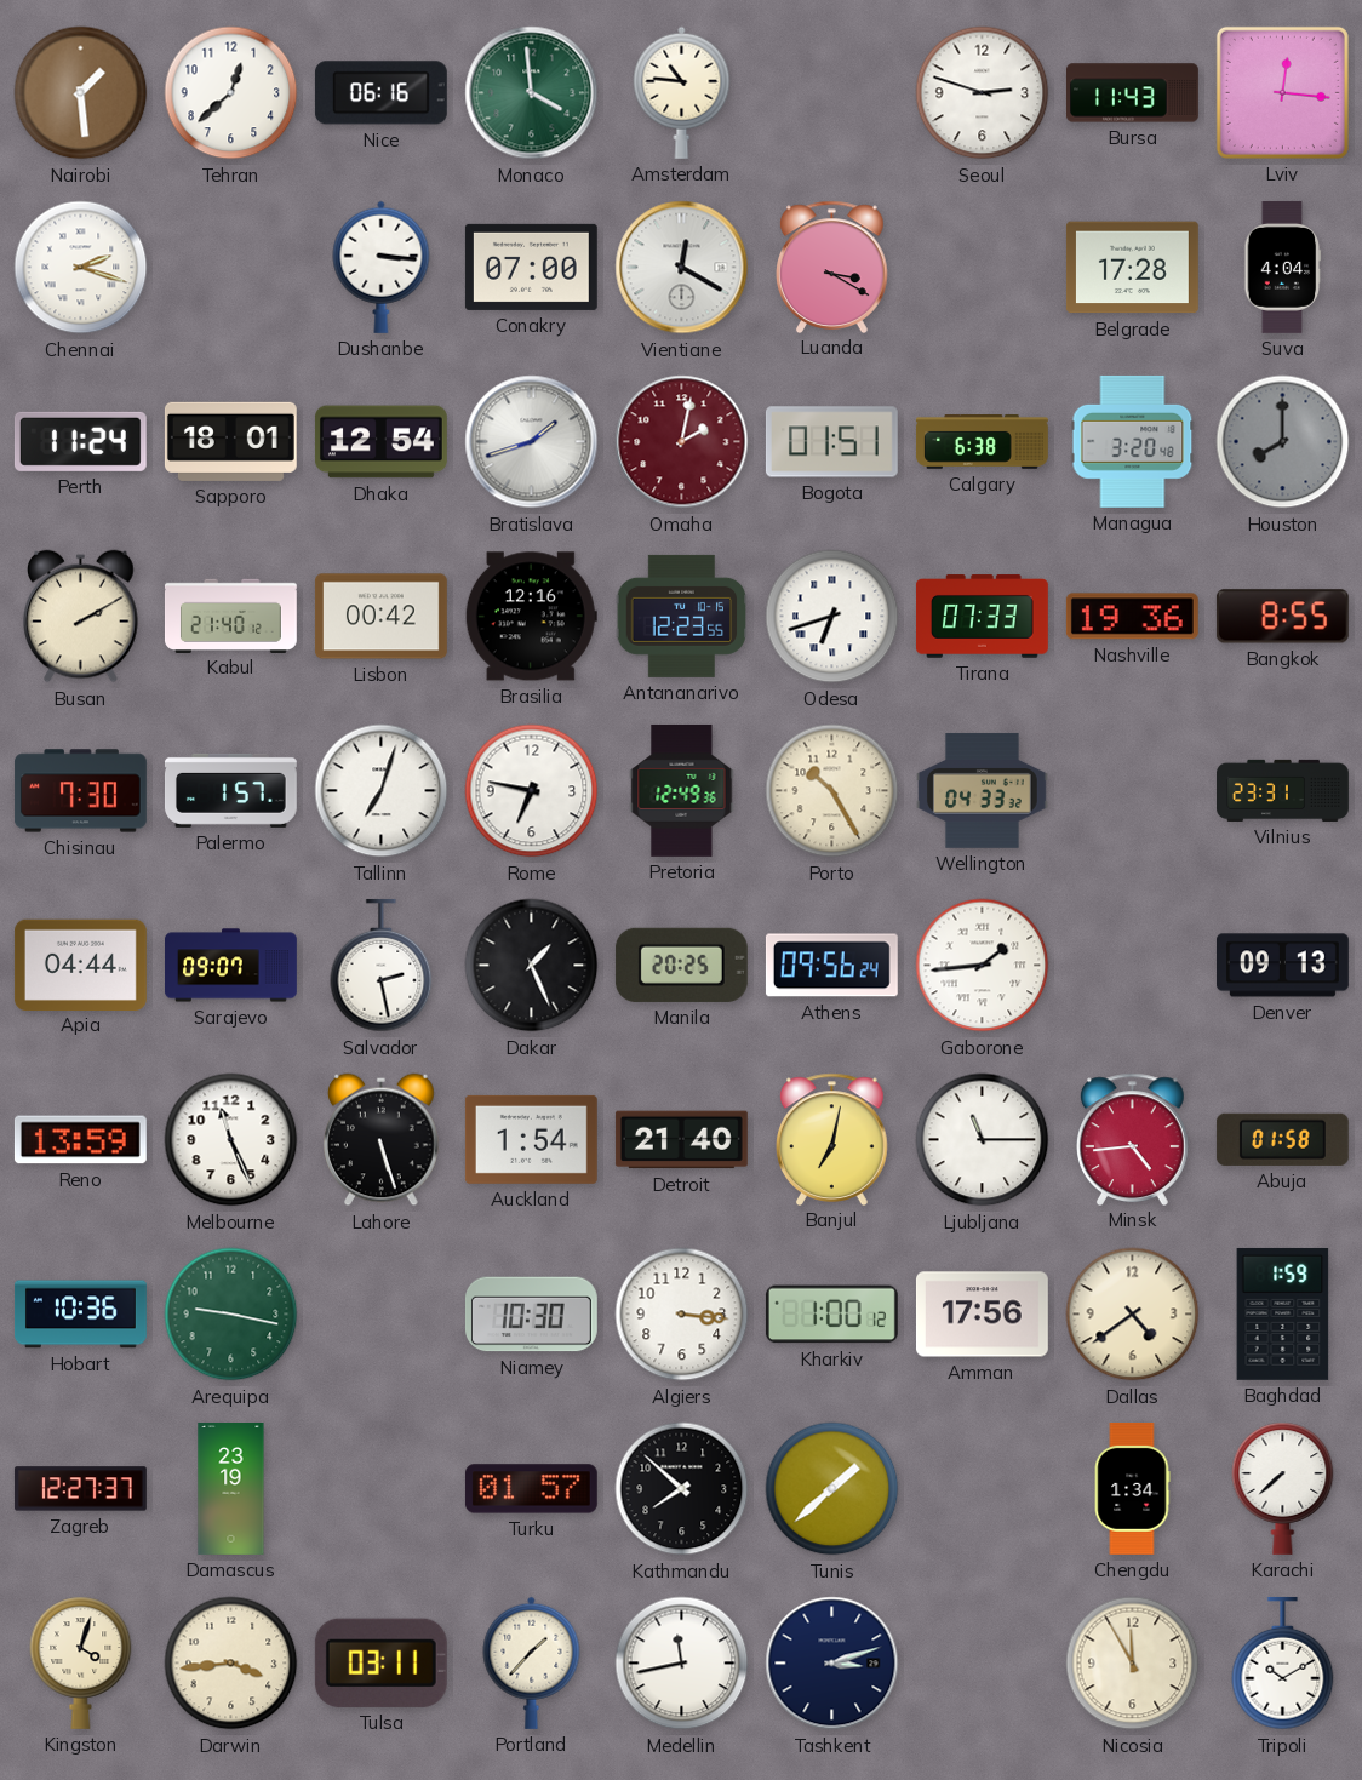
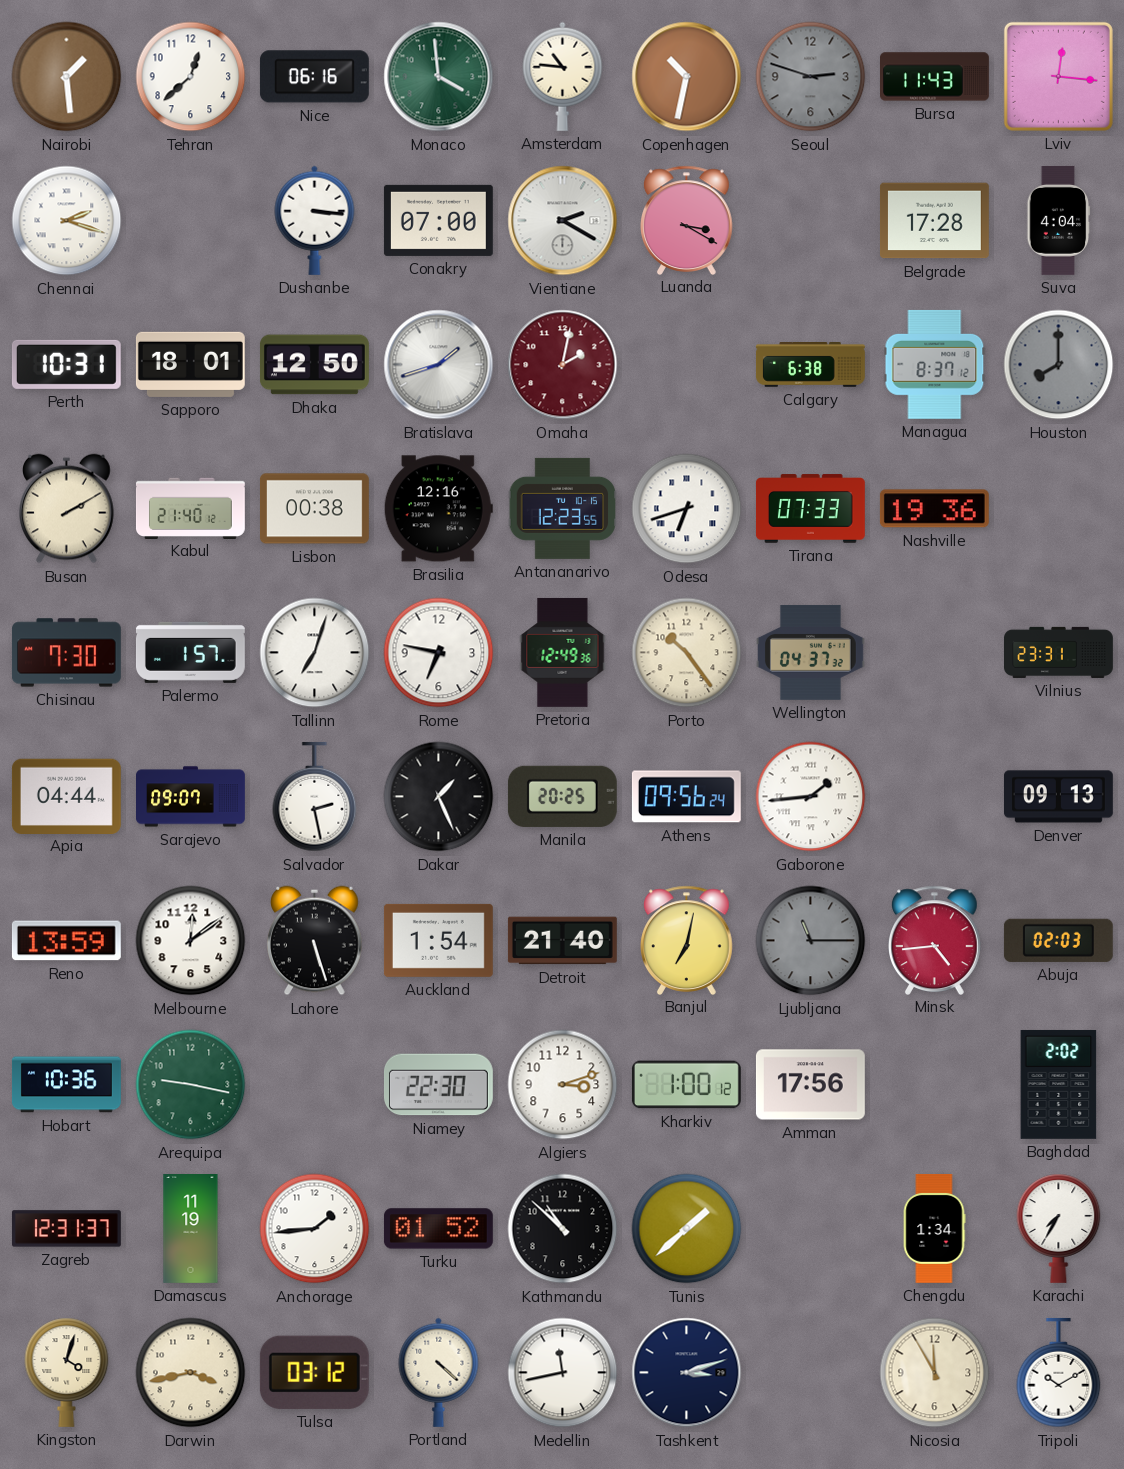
Copenhagen: none -> 10:32
Seoul dial: white -> grey
Vientiane: 12:20 -> 2:20
Perth: 11:24 -> 10:31
Dhaka: 12:54 -> 12:50
Bogota: 01:51 -> none
Managua: 3:20 -> 8:37
Lisbon: 00:42 -> 00:38
Bangkok: 8:55 -> none
Porto: 10:25 -> 10:24
Wellington: 04:33 -> 04:37
Melbourne: 11:26 -> 12:09
Ljubljana dial: white -> grey
Abuja: 01:58 -> 02:03
Niamey: 10:30 -> 22:30
Algiers: 3:16 -> 3:12
Dallas: 4:39 -> none
Baghdad: 1:59 -> 2:02
Zagreb: 12:27 -> 12:31
Damascus: 23:19 -> 11:19
Anchorage: none -> 1:44
Turku: 01:57 -> 01:52
Kathmandu: 7:52 -> 10:52
Karachi: 7:38 -> 7:35
Darwin: 3:44 -> 3:43
Tulsa: 03:11 -> 03:12
Portland: 1:37 -> 4:22
